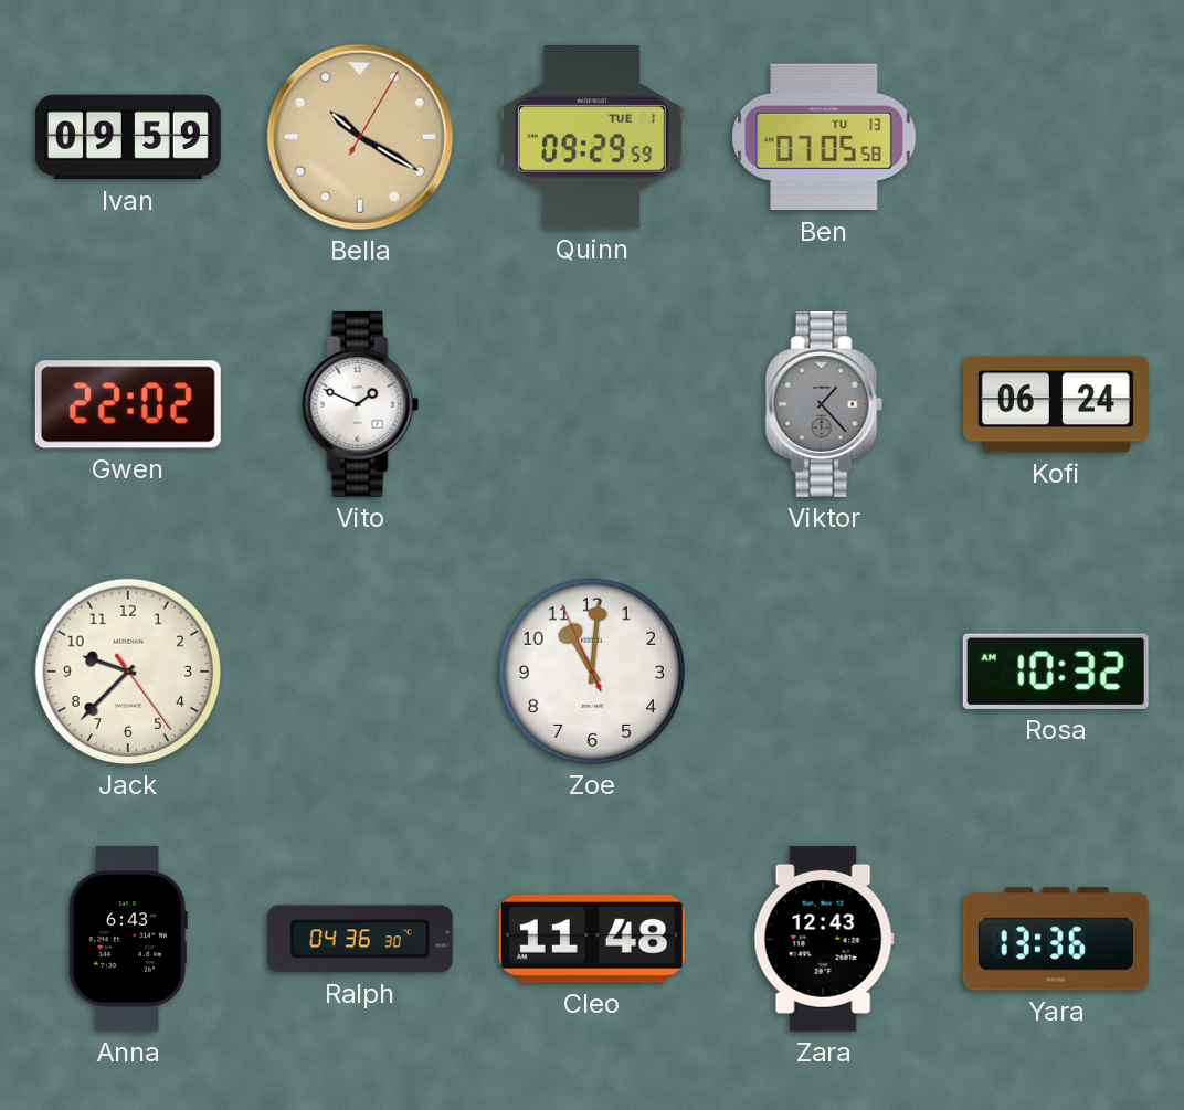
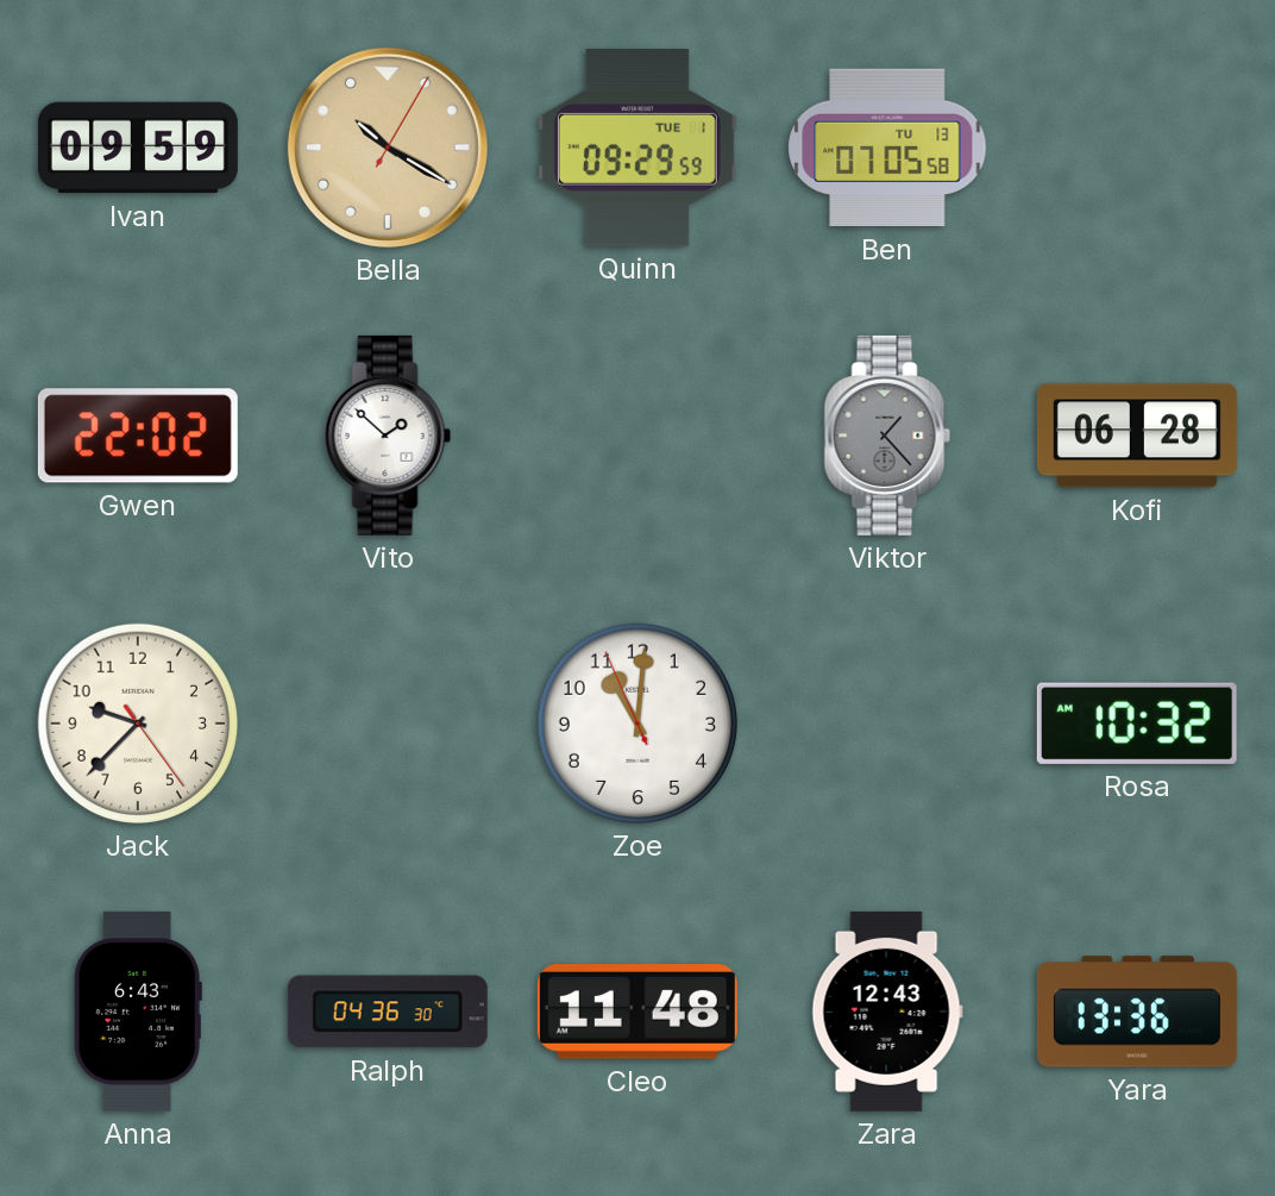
Vito: 1:49 -> 1:52
Kofi: 06:24 -> 06:28
